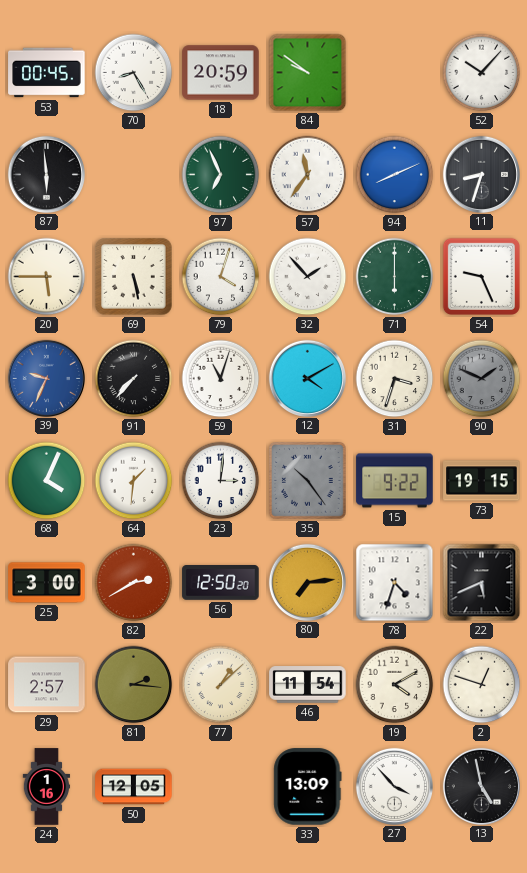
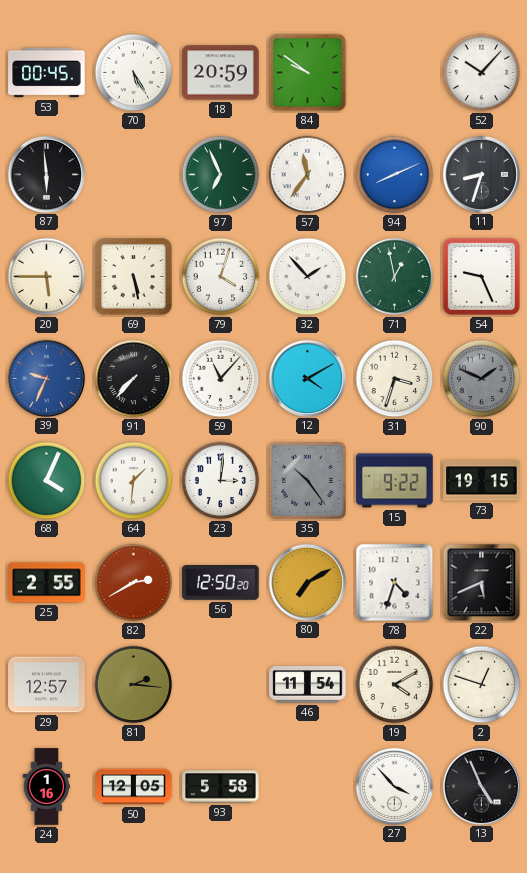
70: 8:25 -> 5:25
71: 6:00 -> 12:58
59: 11:03 -> 11:07
25: 3:00 -> 2:55
80: 7:14 -> 7:10
29: 2:57 -> 12:57
77: 1:08 -> none
93: none -> 5:58
33: 13:09 -> none
13: 4:58 -> 4:56
